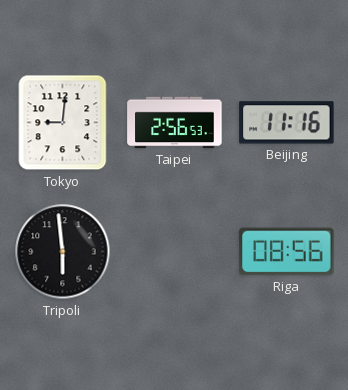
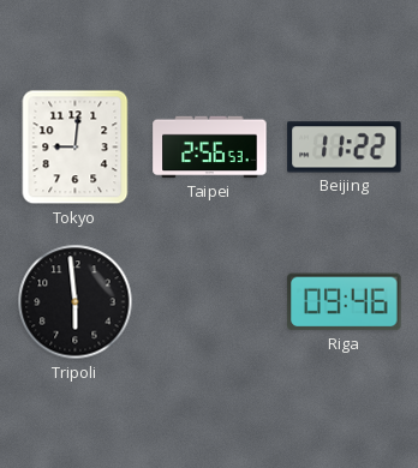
Beijing: 11:16 -> 11:22
Riga: 08:56 -> 09:46
